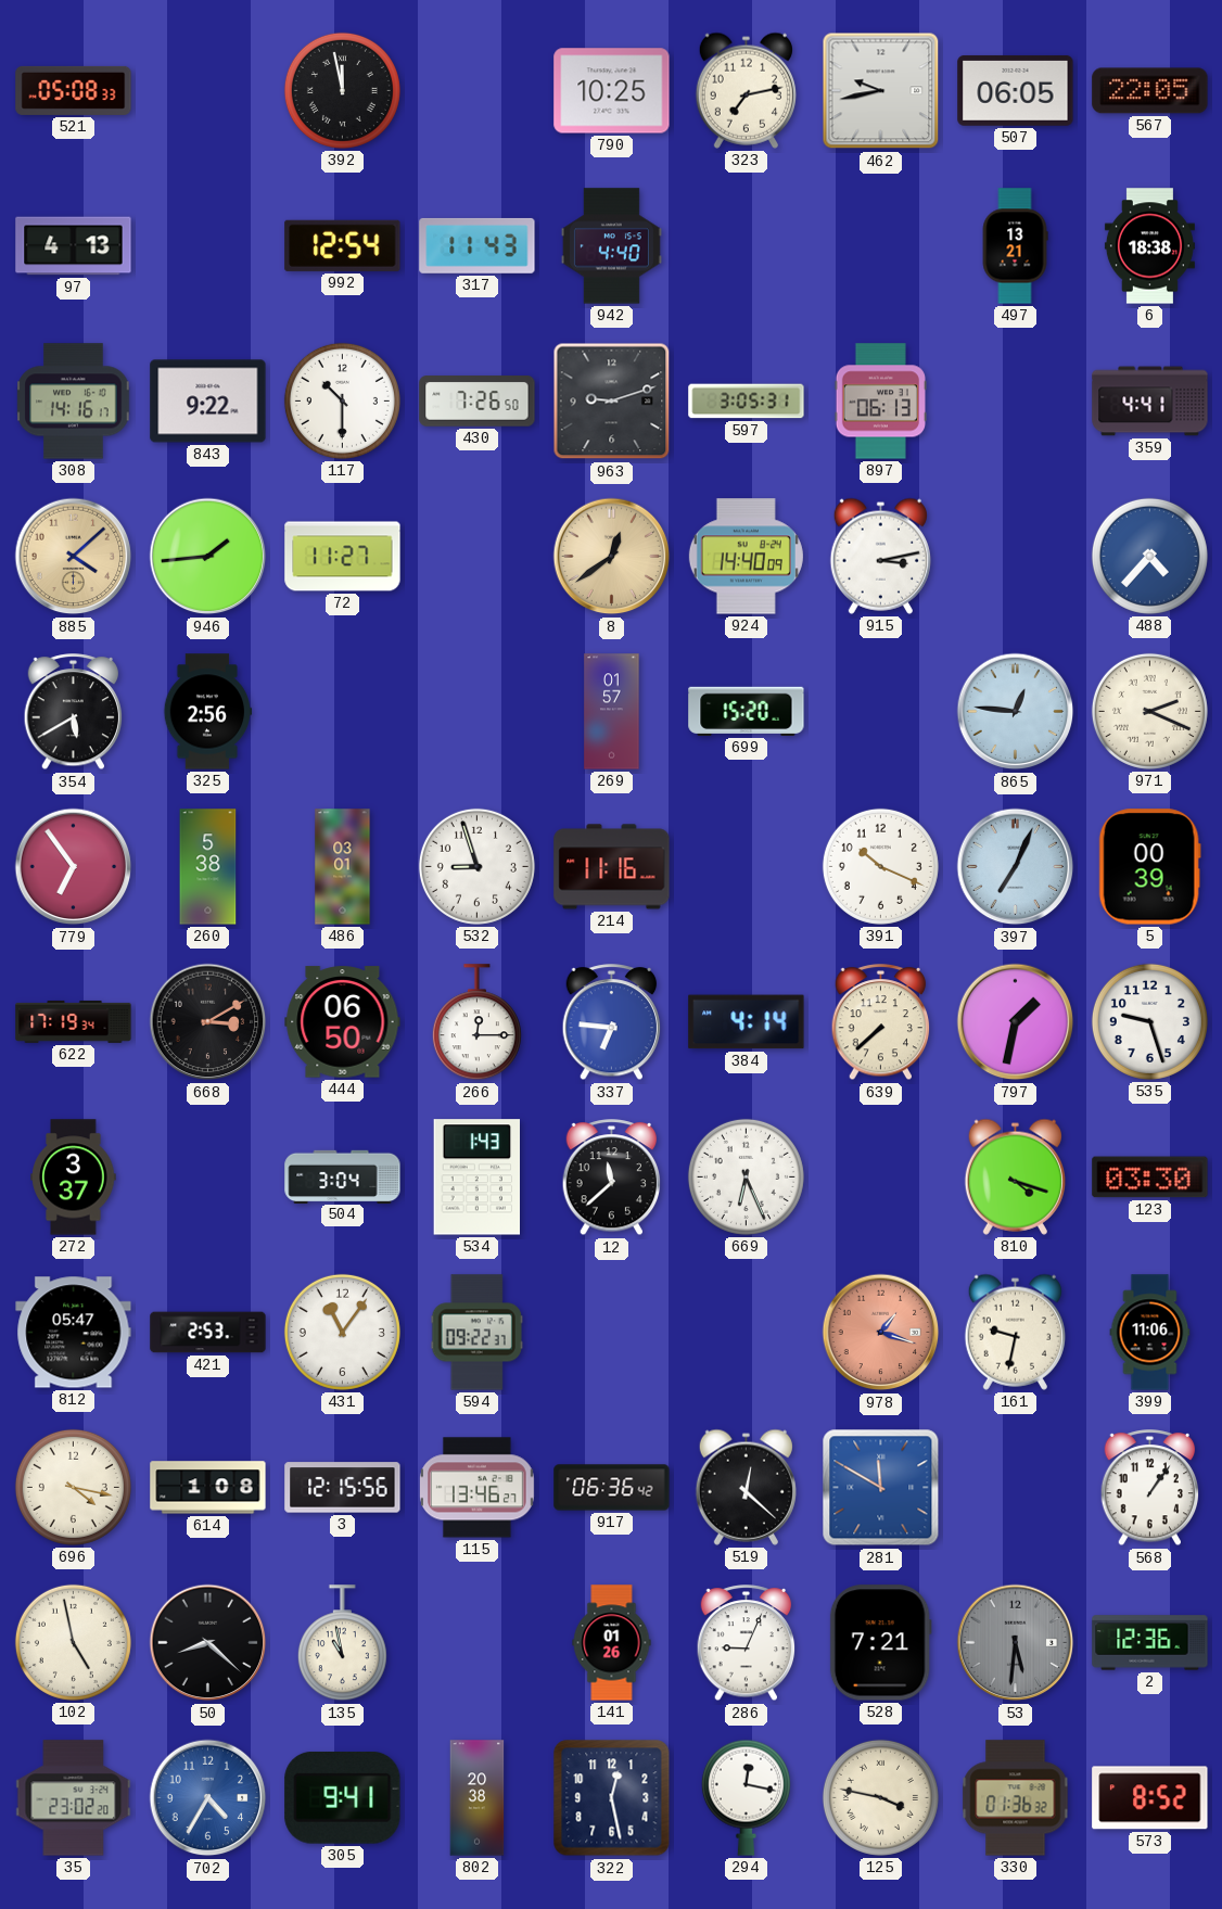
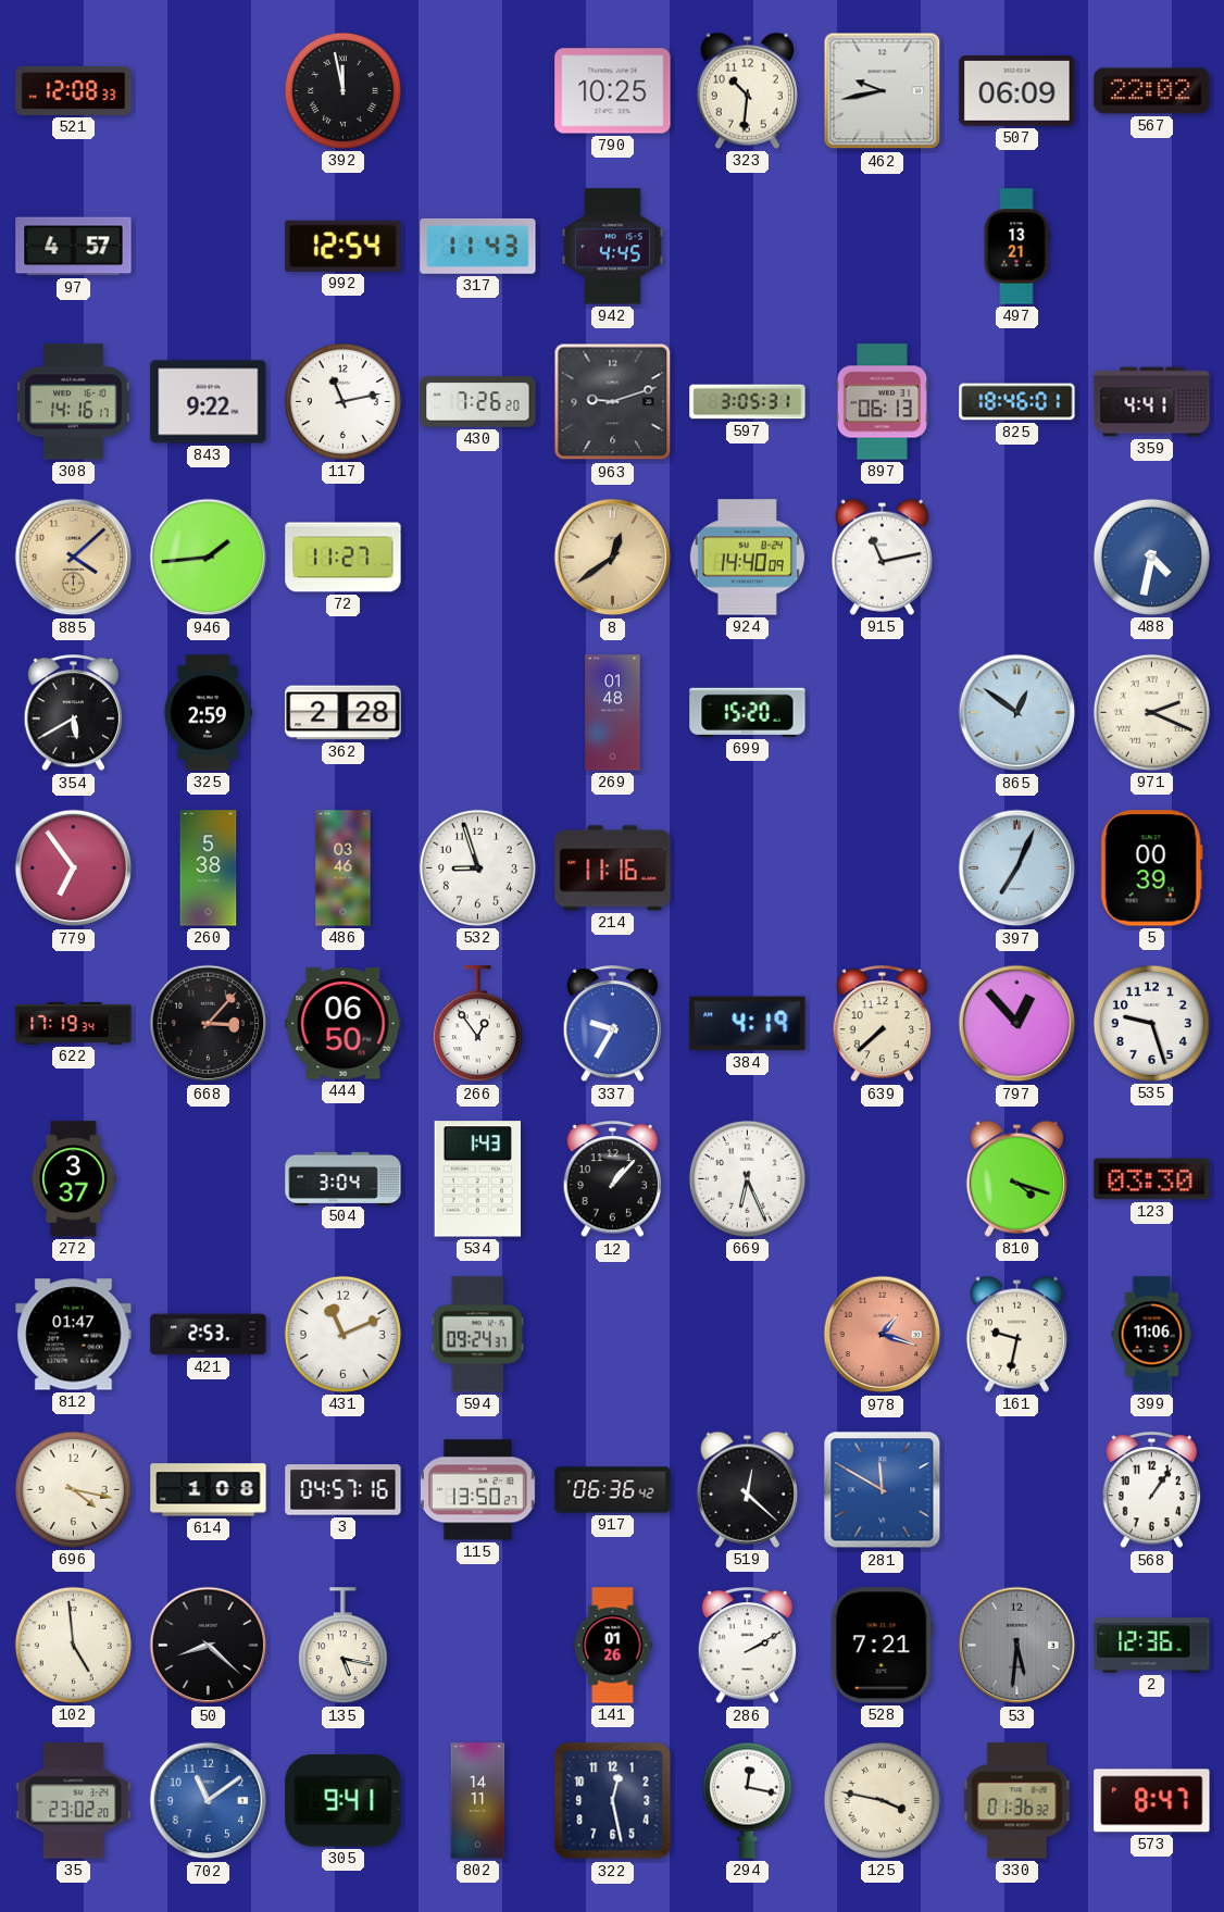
521: 05:08 -> 12:08
323: 7:13 -> 10:31
507: 06:05 -> 06:09
567: 22:05 -> 22:02
97: 4:13 -> 4:57
942: 4:40 -> 4:45
6: 18:38 -> none
117: 10:30 -> 11:13
430: 7:26:50 -> 7:26:20
825: none -> 18:46
915: 3:13 -> 11:13
488: 4:37 -> 4:32
325: 2:56 -> 2:59
362: none -> 2:28
269: 01:57 -> 01:48
865: 12:46 -> 12:51
486: 03:01 -> 03:46
391: 10:19 -> none
668: 3:10 -> 3:07
266: 12:15 -> 12:54
337: 6:46 -> 9:35
384: 4:14 -> 4:19
797: 1:32 -> 12:53
12: 11:38 -> 1:07
812: 05:47 -> 01:47
431: 11:06 -> 11:11
594: 09:22 -> 09:24
3: 12:15 -> 04:57
115: 13:46 -> 13:50
102: 4:58 -> 4:59
135: 10:58 -> 5:17
286: 9:04 -> 2:10
702: 4:35 -> 11:09
802: 20:38 -> 14:11
573: 8:52 -> 8:47
